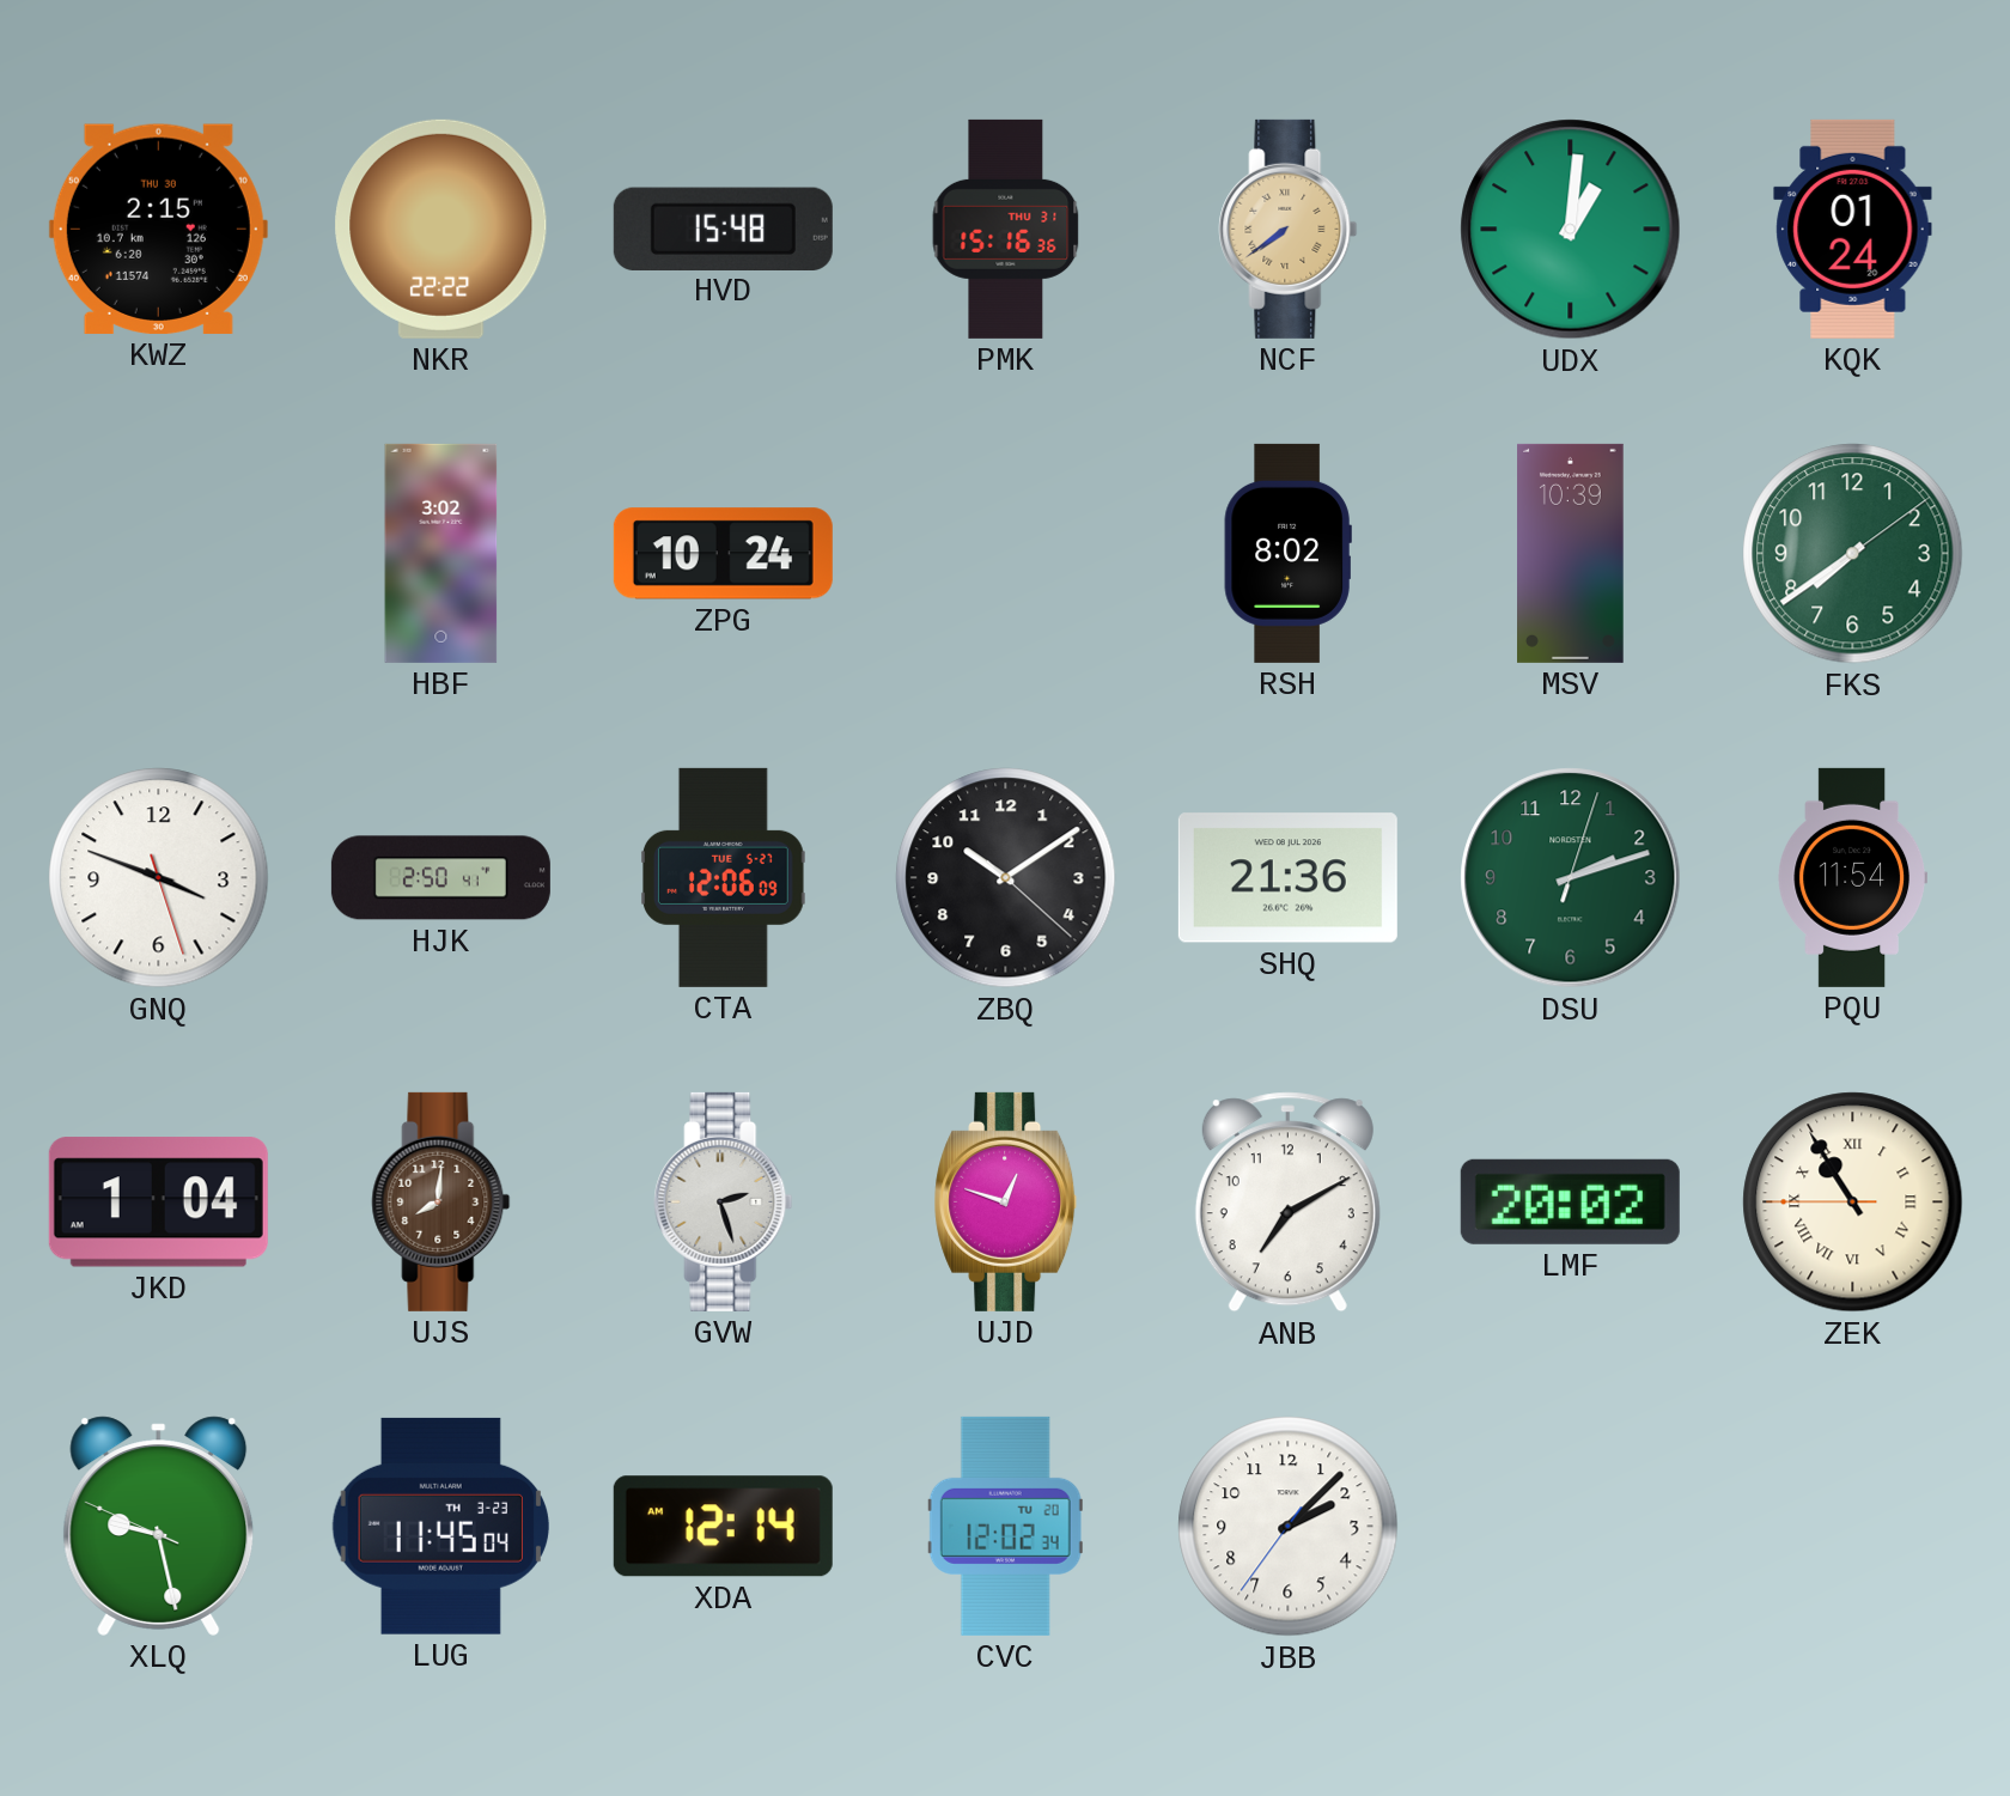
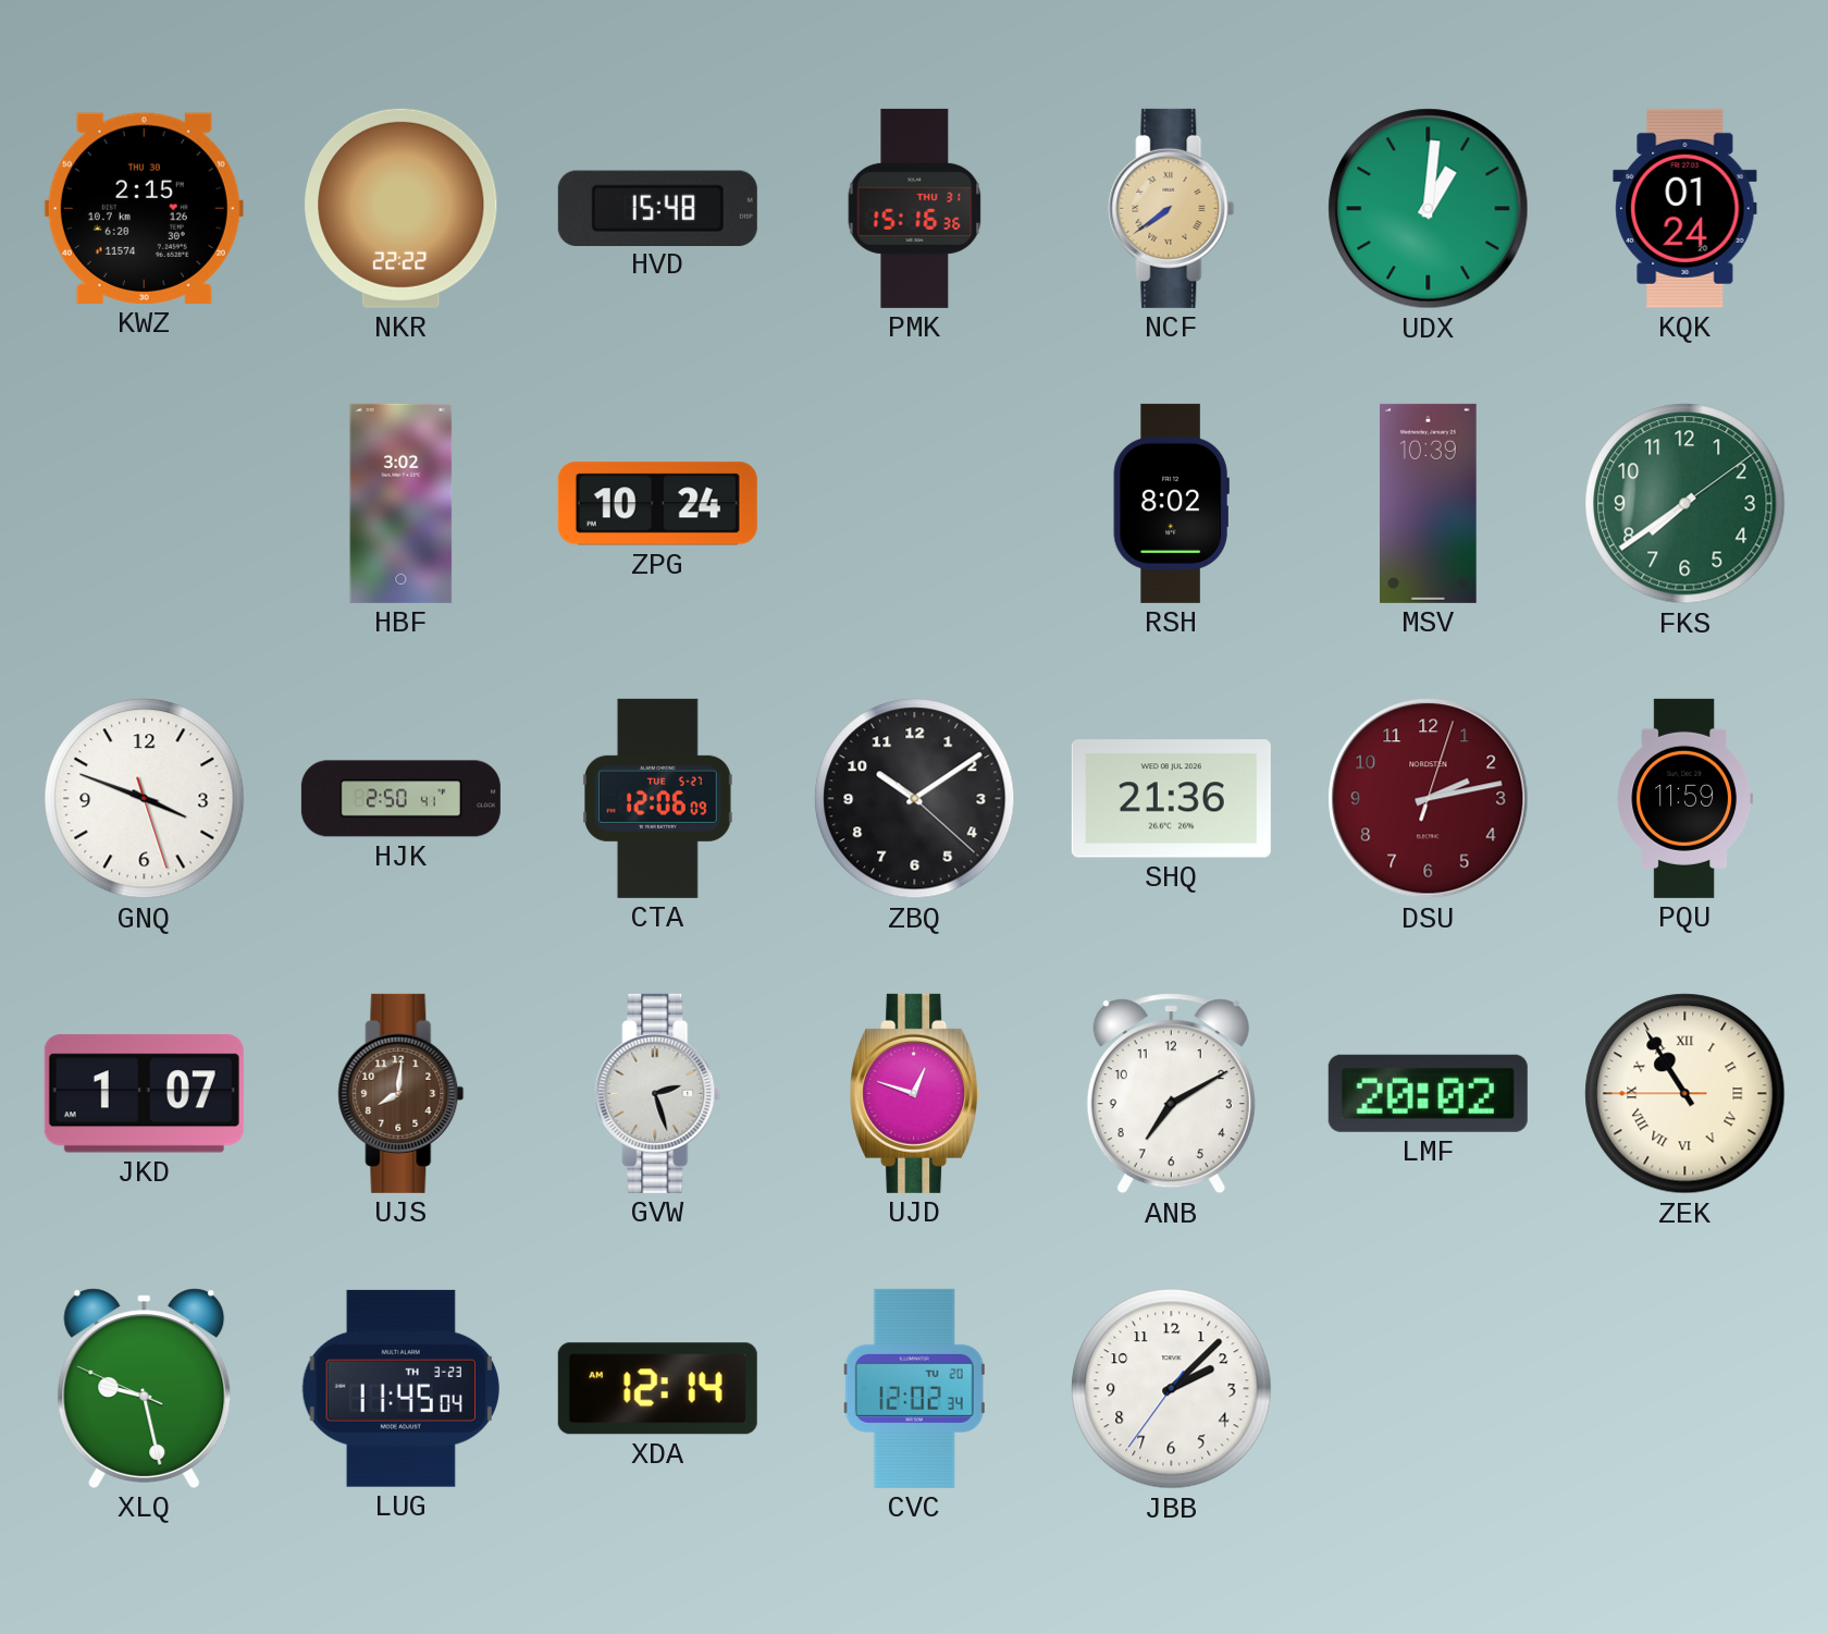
DSU: 2:12 -> 2:13
DSU dial: green -> burgundy
PQU: 11:54 -> 11:59
JKD: 1:04 -> 1:07
